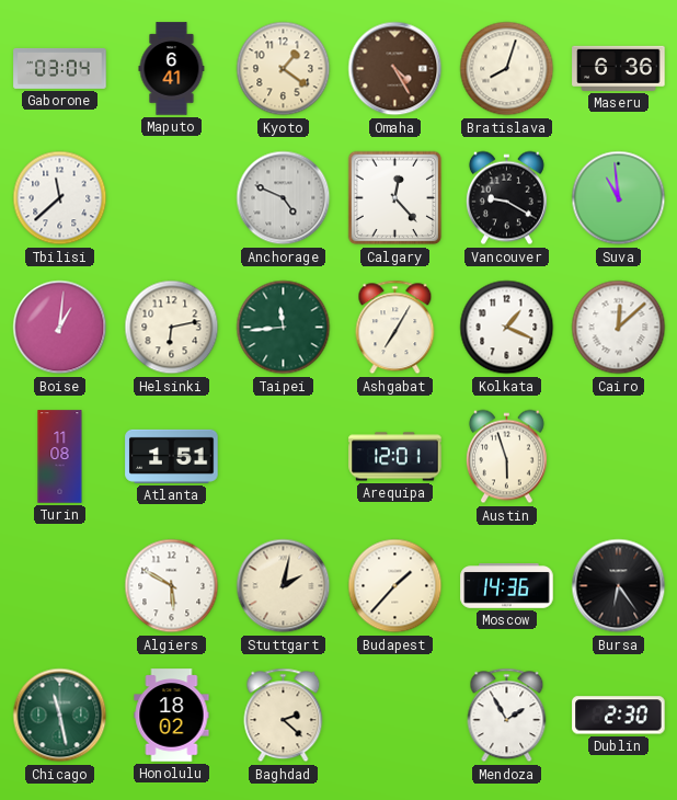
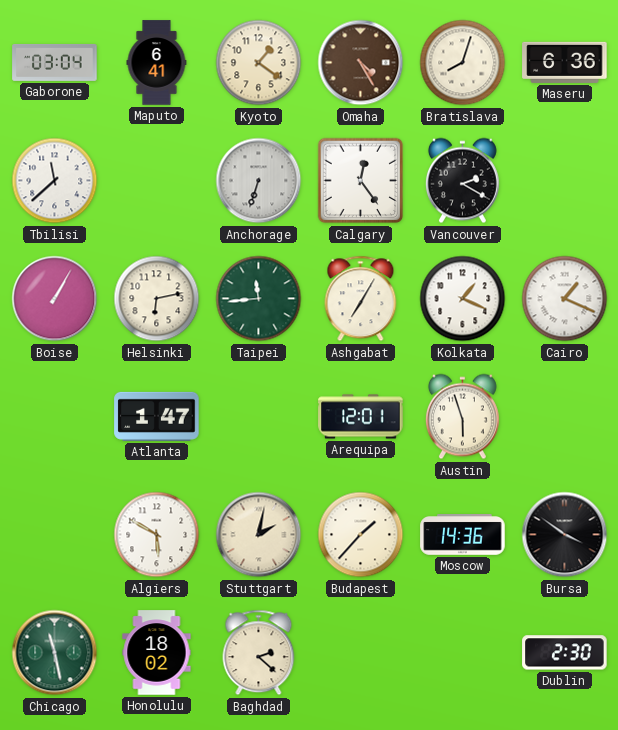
Anchorage: 4:49 -> 6:33
Calgary: 12:23 -> 12:24
Vancouver: 9:20 -> 2:20
Suva: 10:59 -> none
Boise: 1:01 -> 1:05
Cairo: 12:08 -> 1:19
Turin: 11:08 -> none
Atlanta: 1:51 -> 1:47
Bursa: 6:24 -> 3:51
Mendoza: 1:55 -> none
